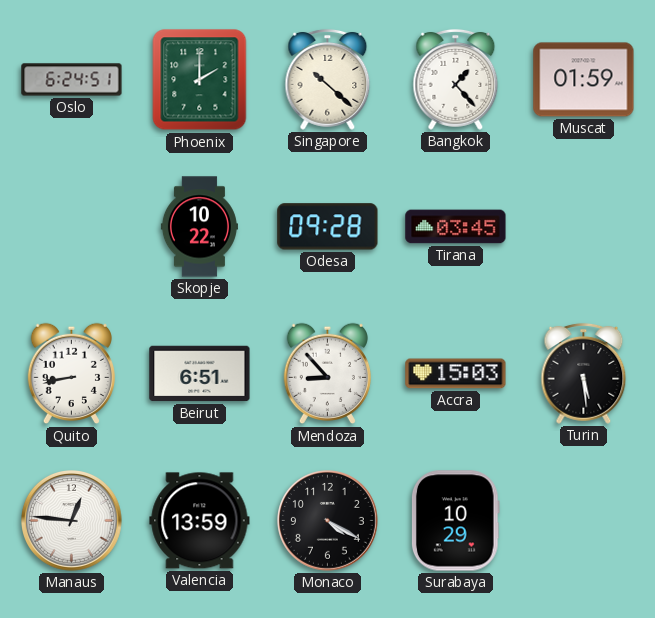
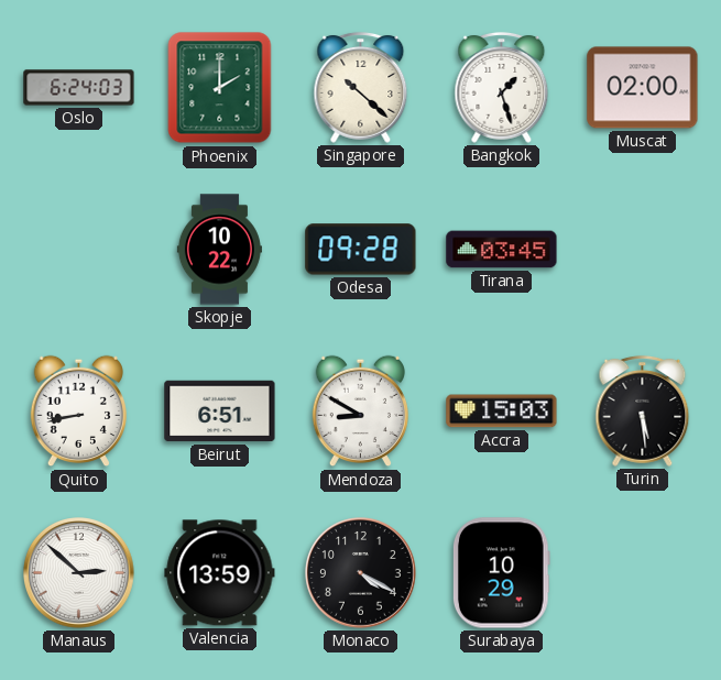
Oslo: 6:24:51 -> 6:24:03
Bangkok: 1:23 -> 1:27
Muscat: 01:59 -> 02:00
Mendoza: 8:53 -> 8:50
Manaus: 12:46 -> 2:52
